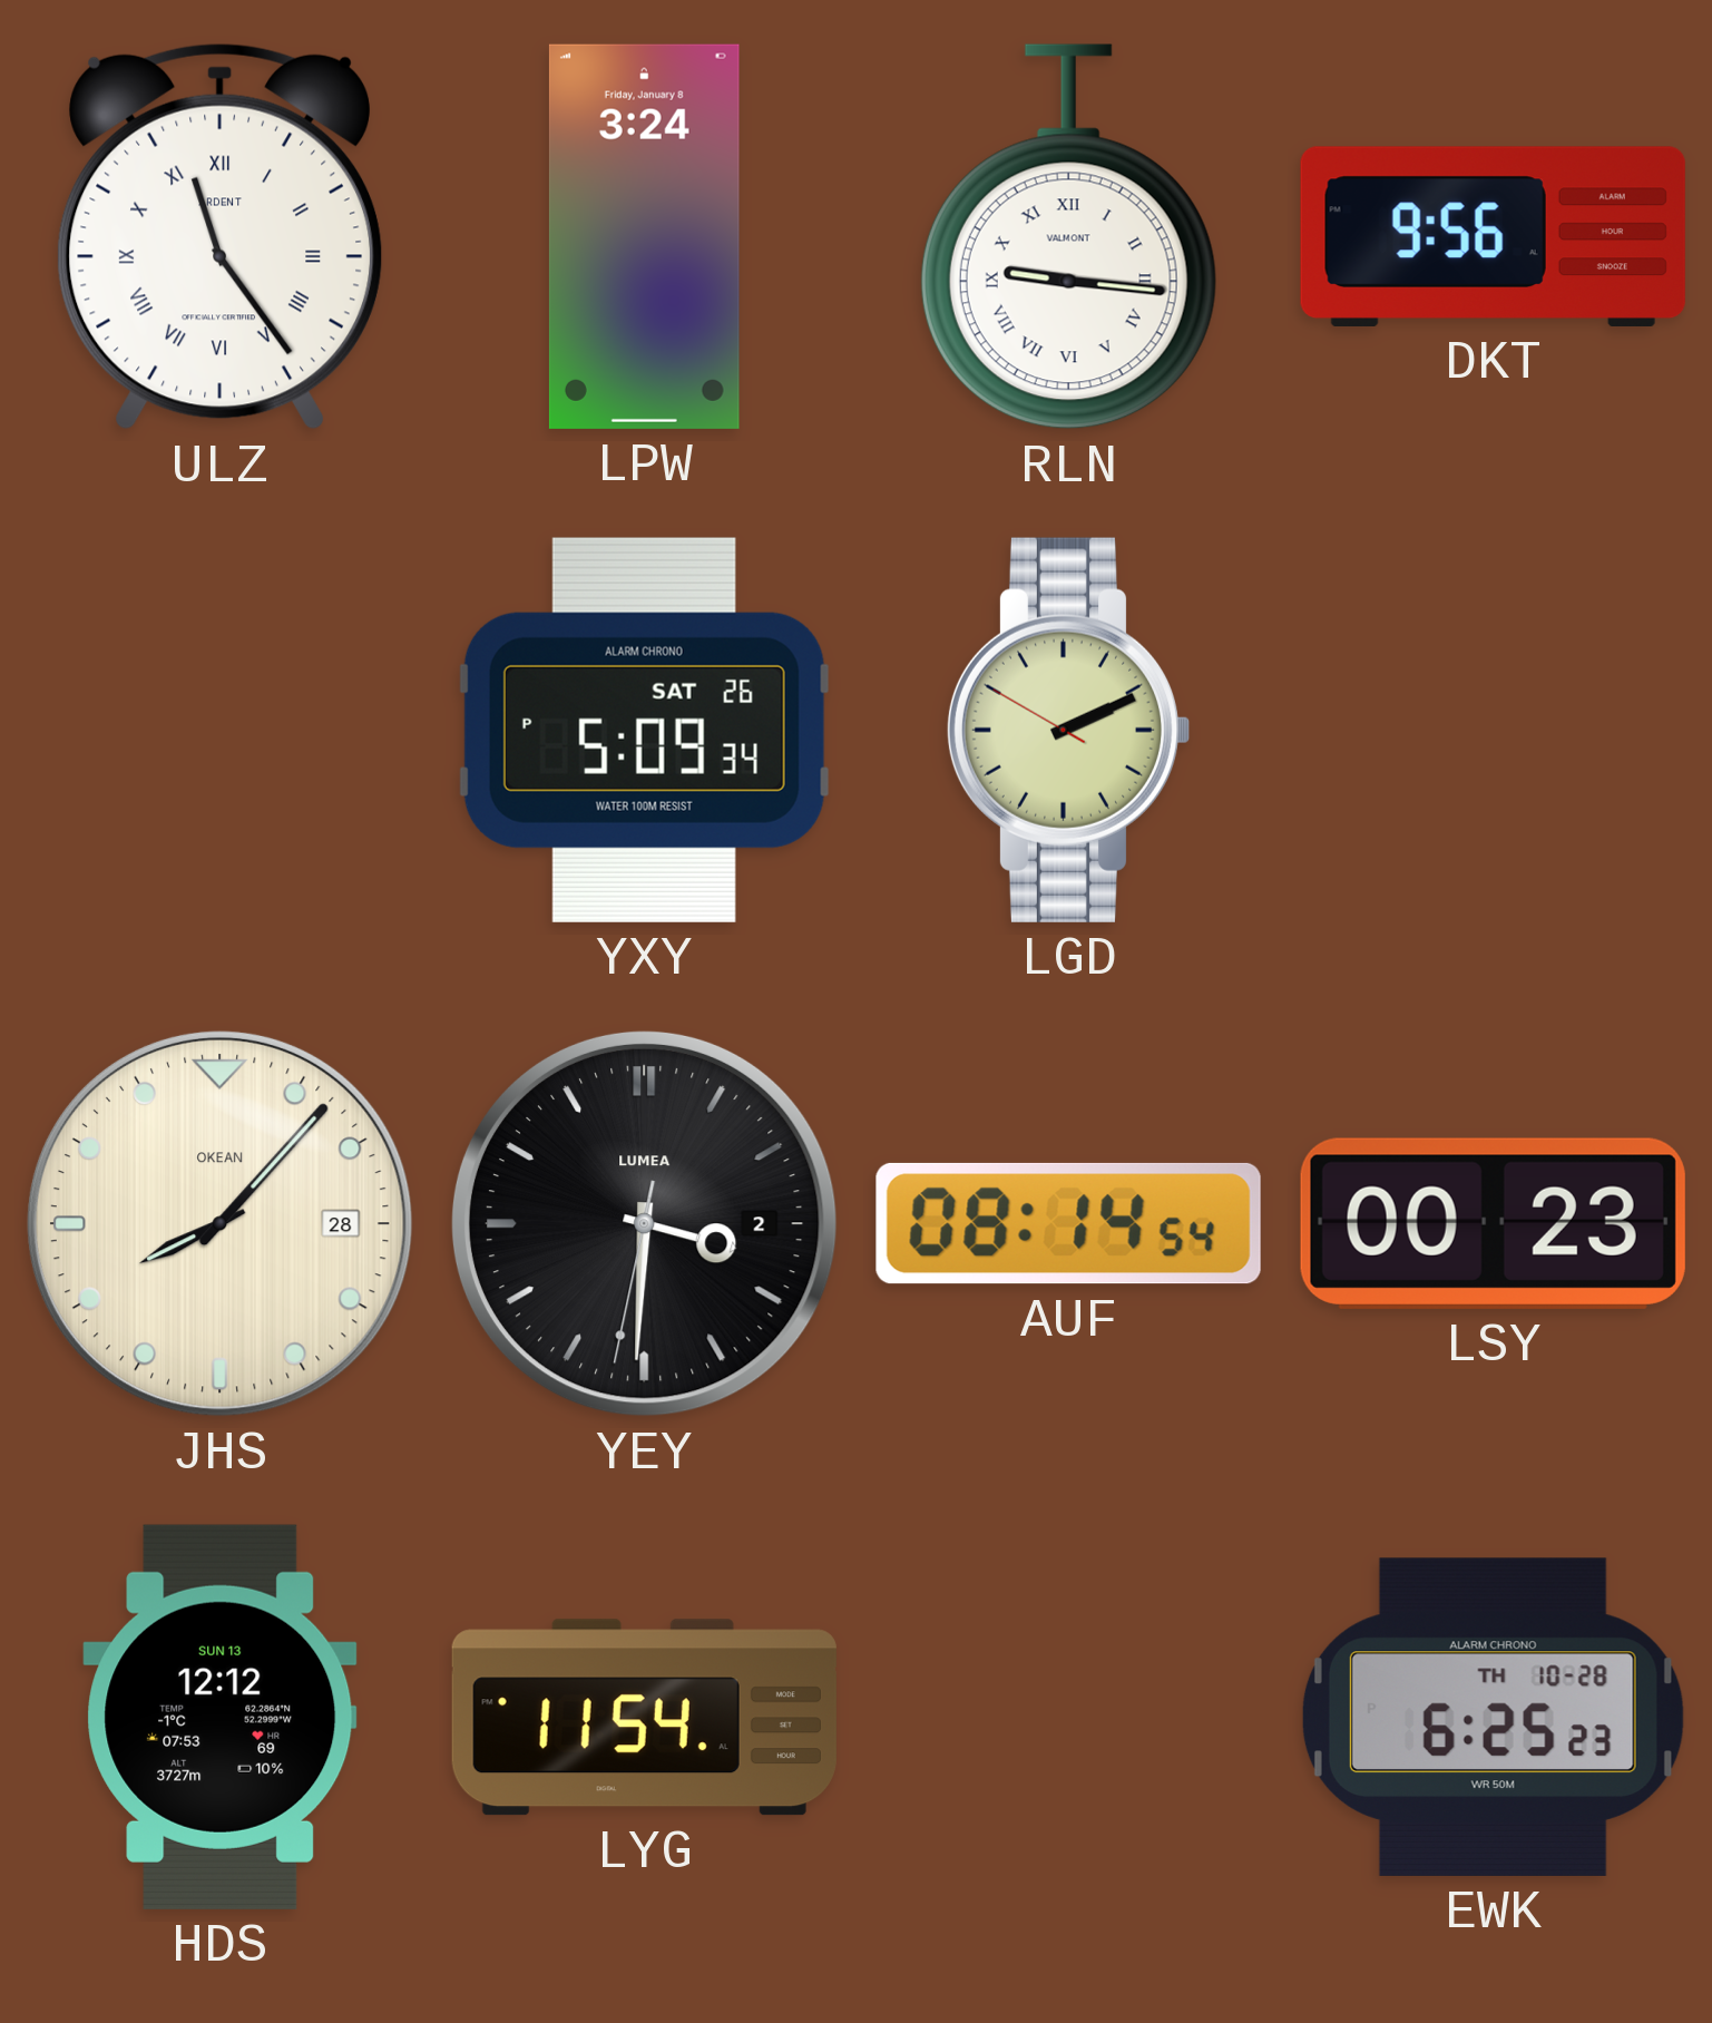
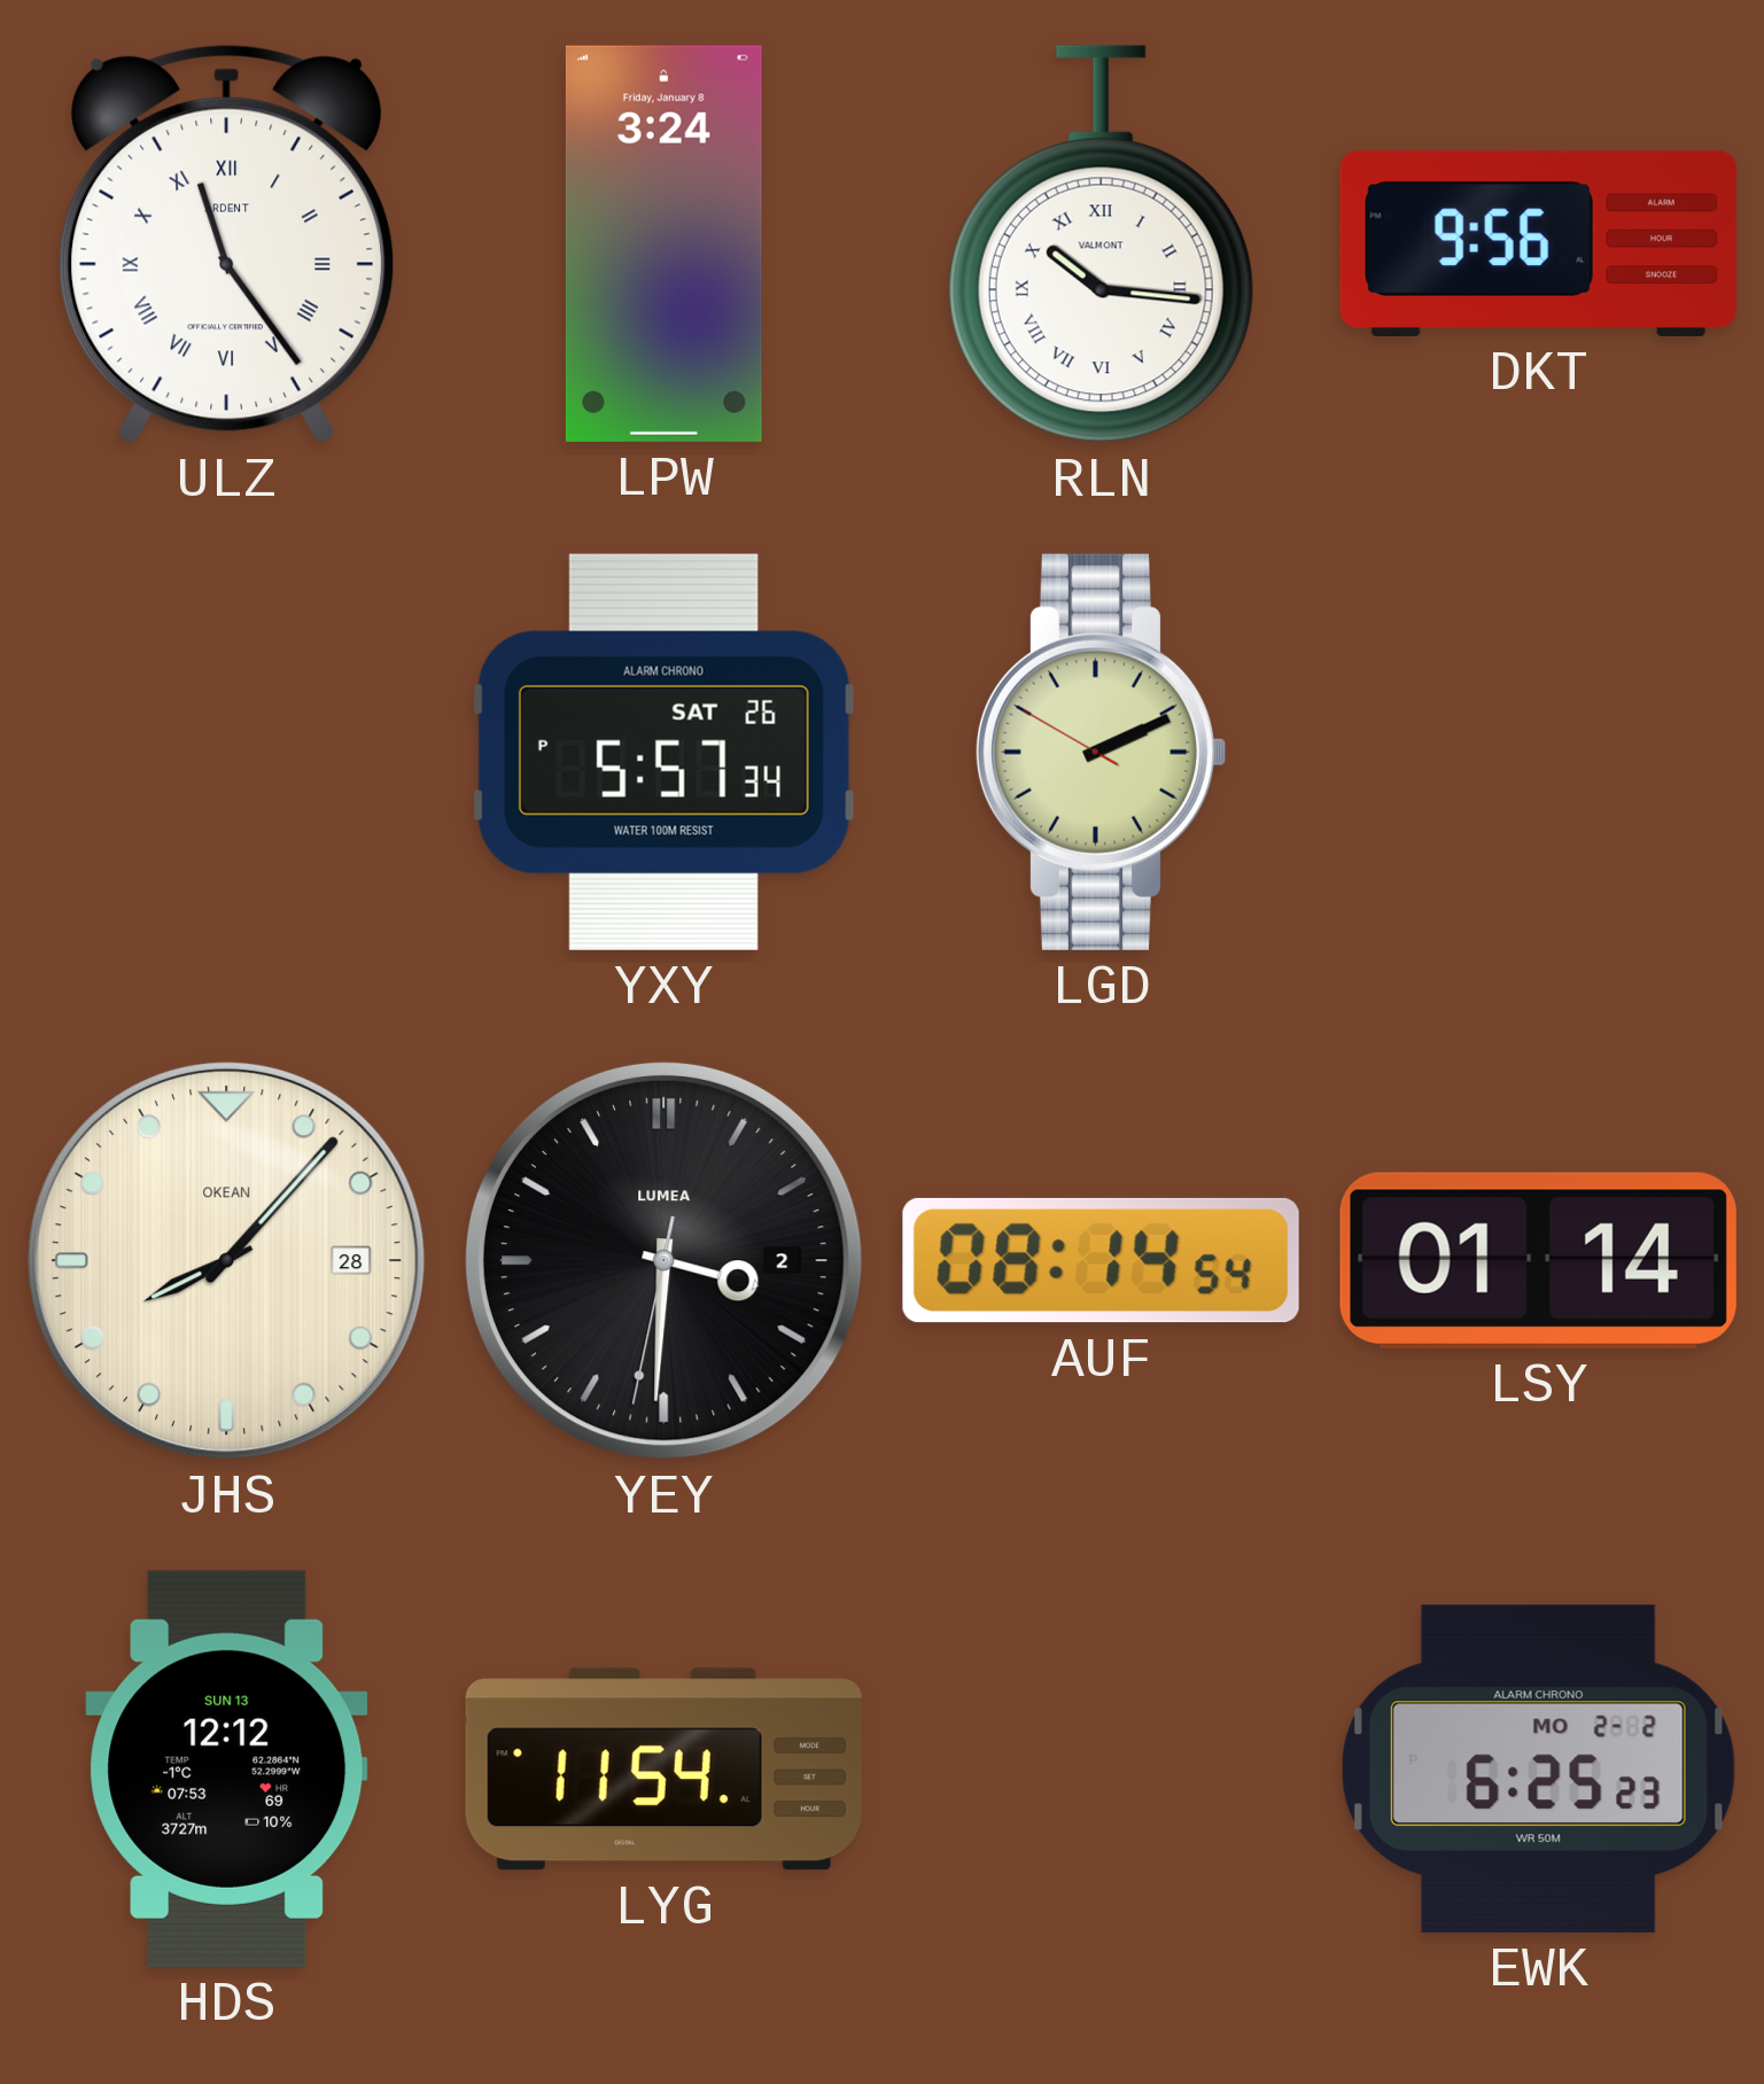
RLN: 9:16 -> 10:16
YXY: 5:09 -> 5:57
LSY: 00:23 -> 01:14
EWK date: TH 10-28 -> MO 2-2
